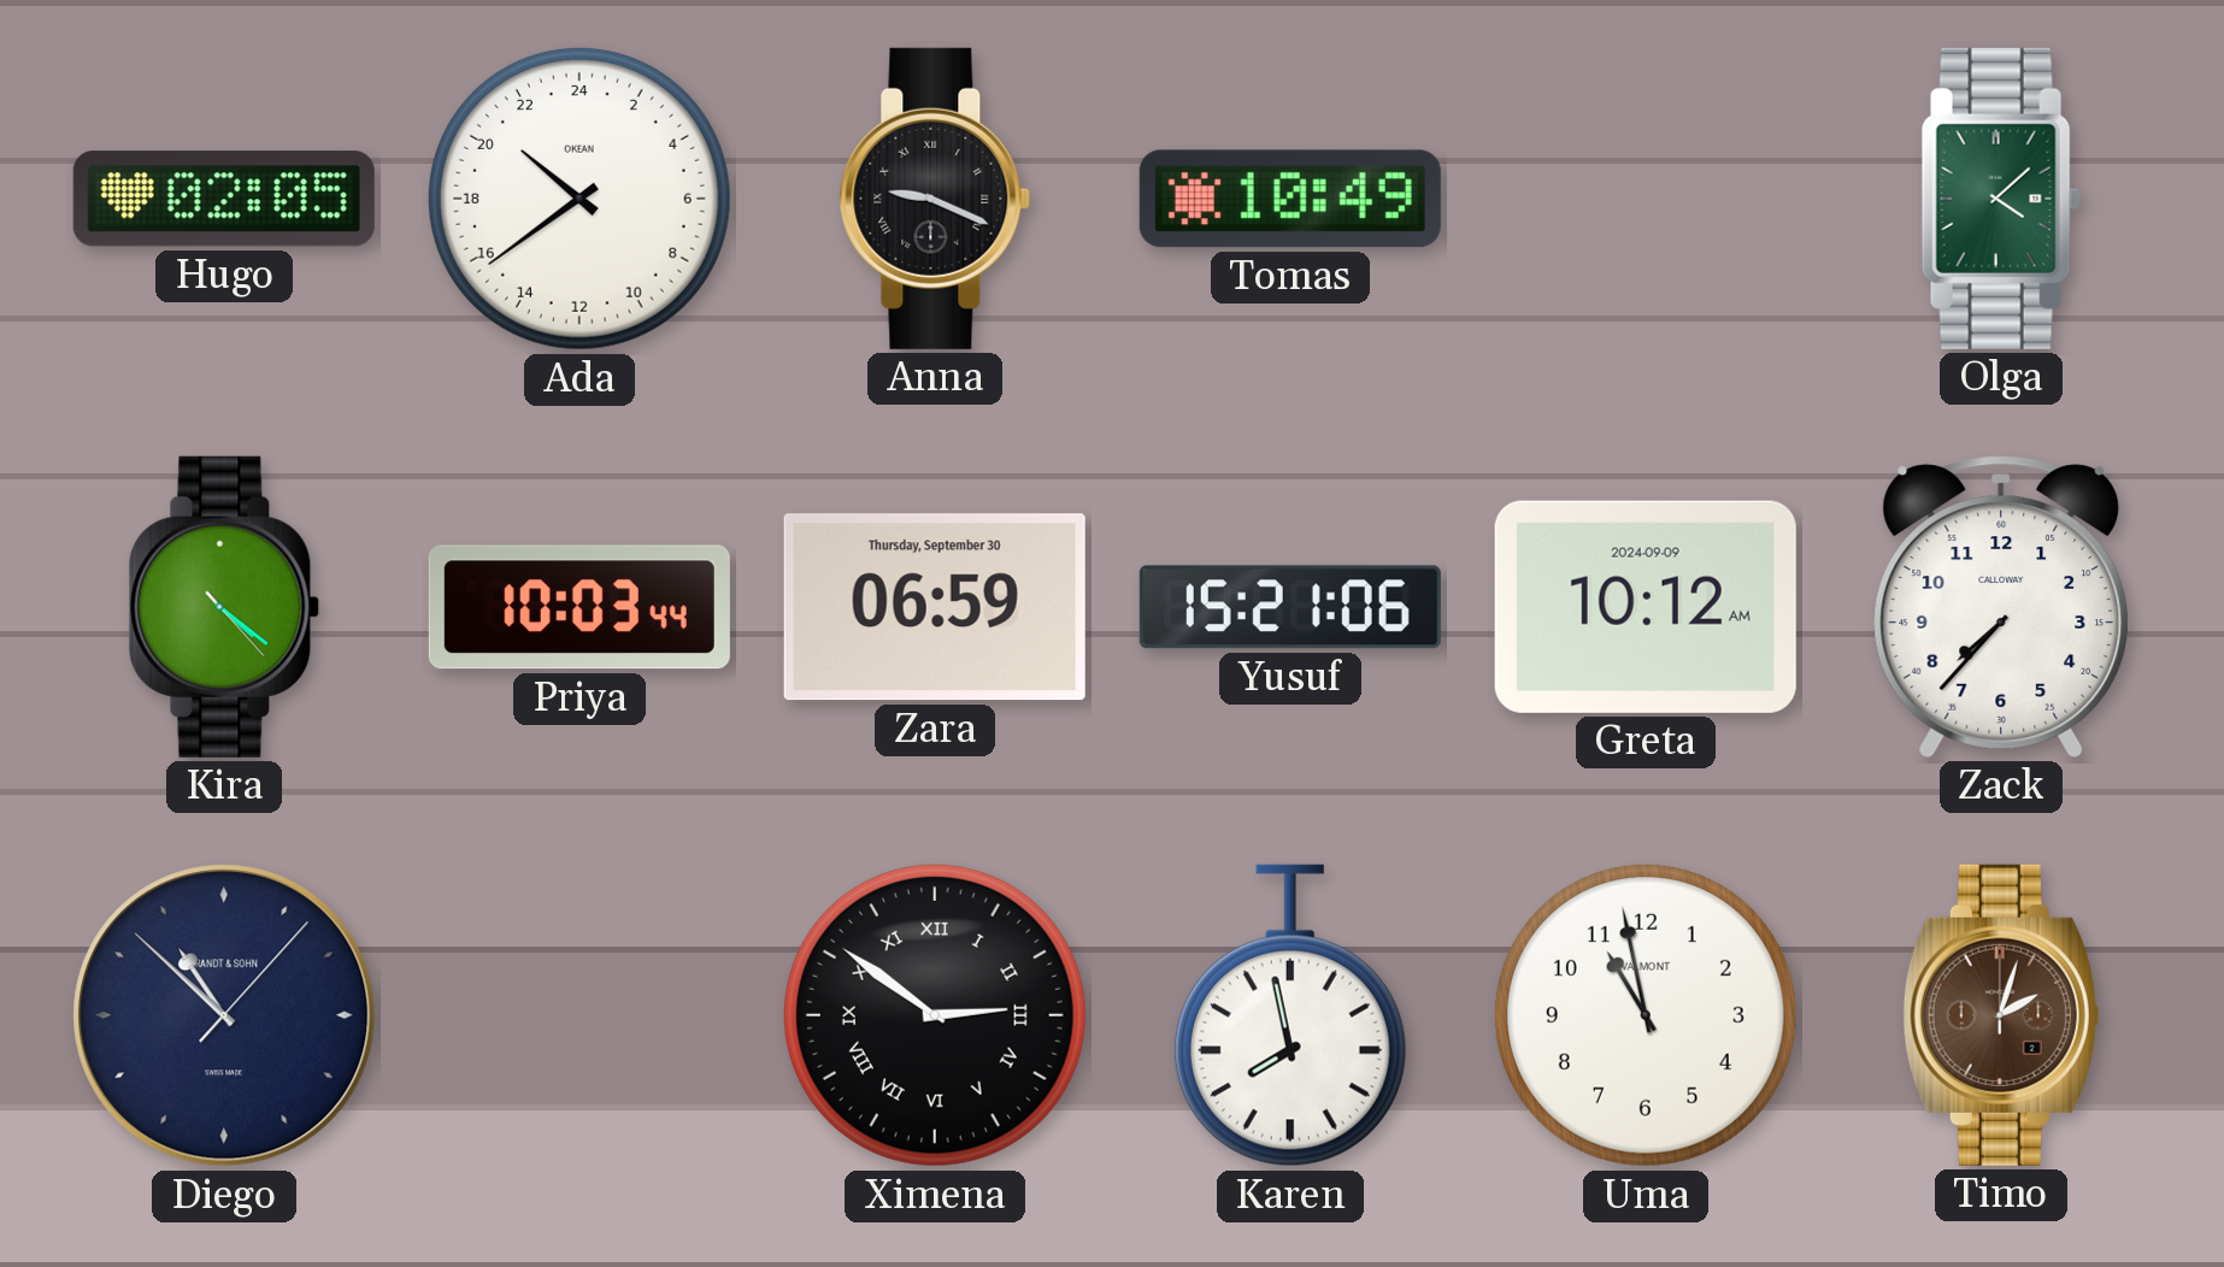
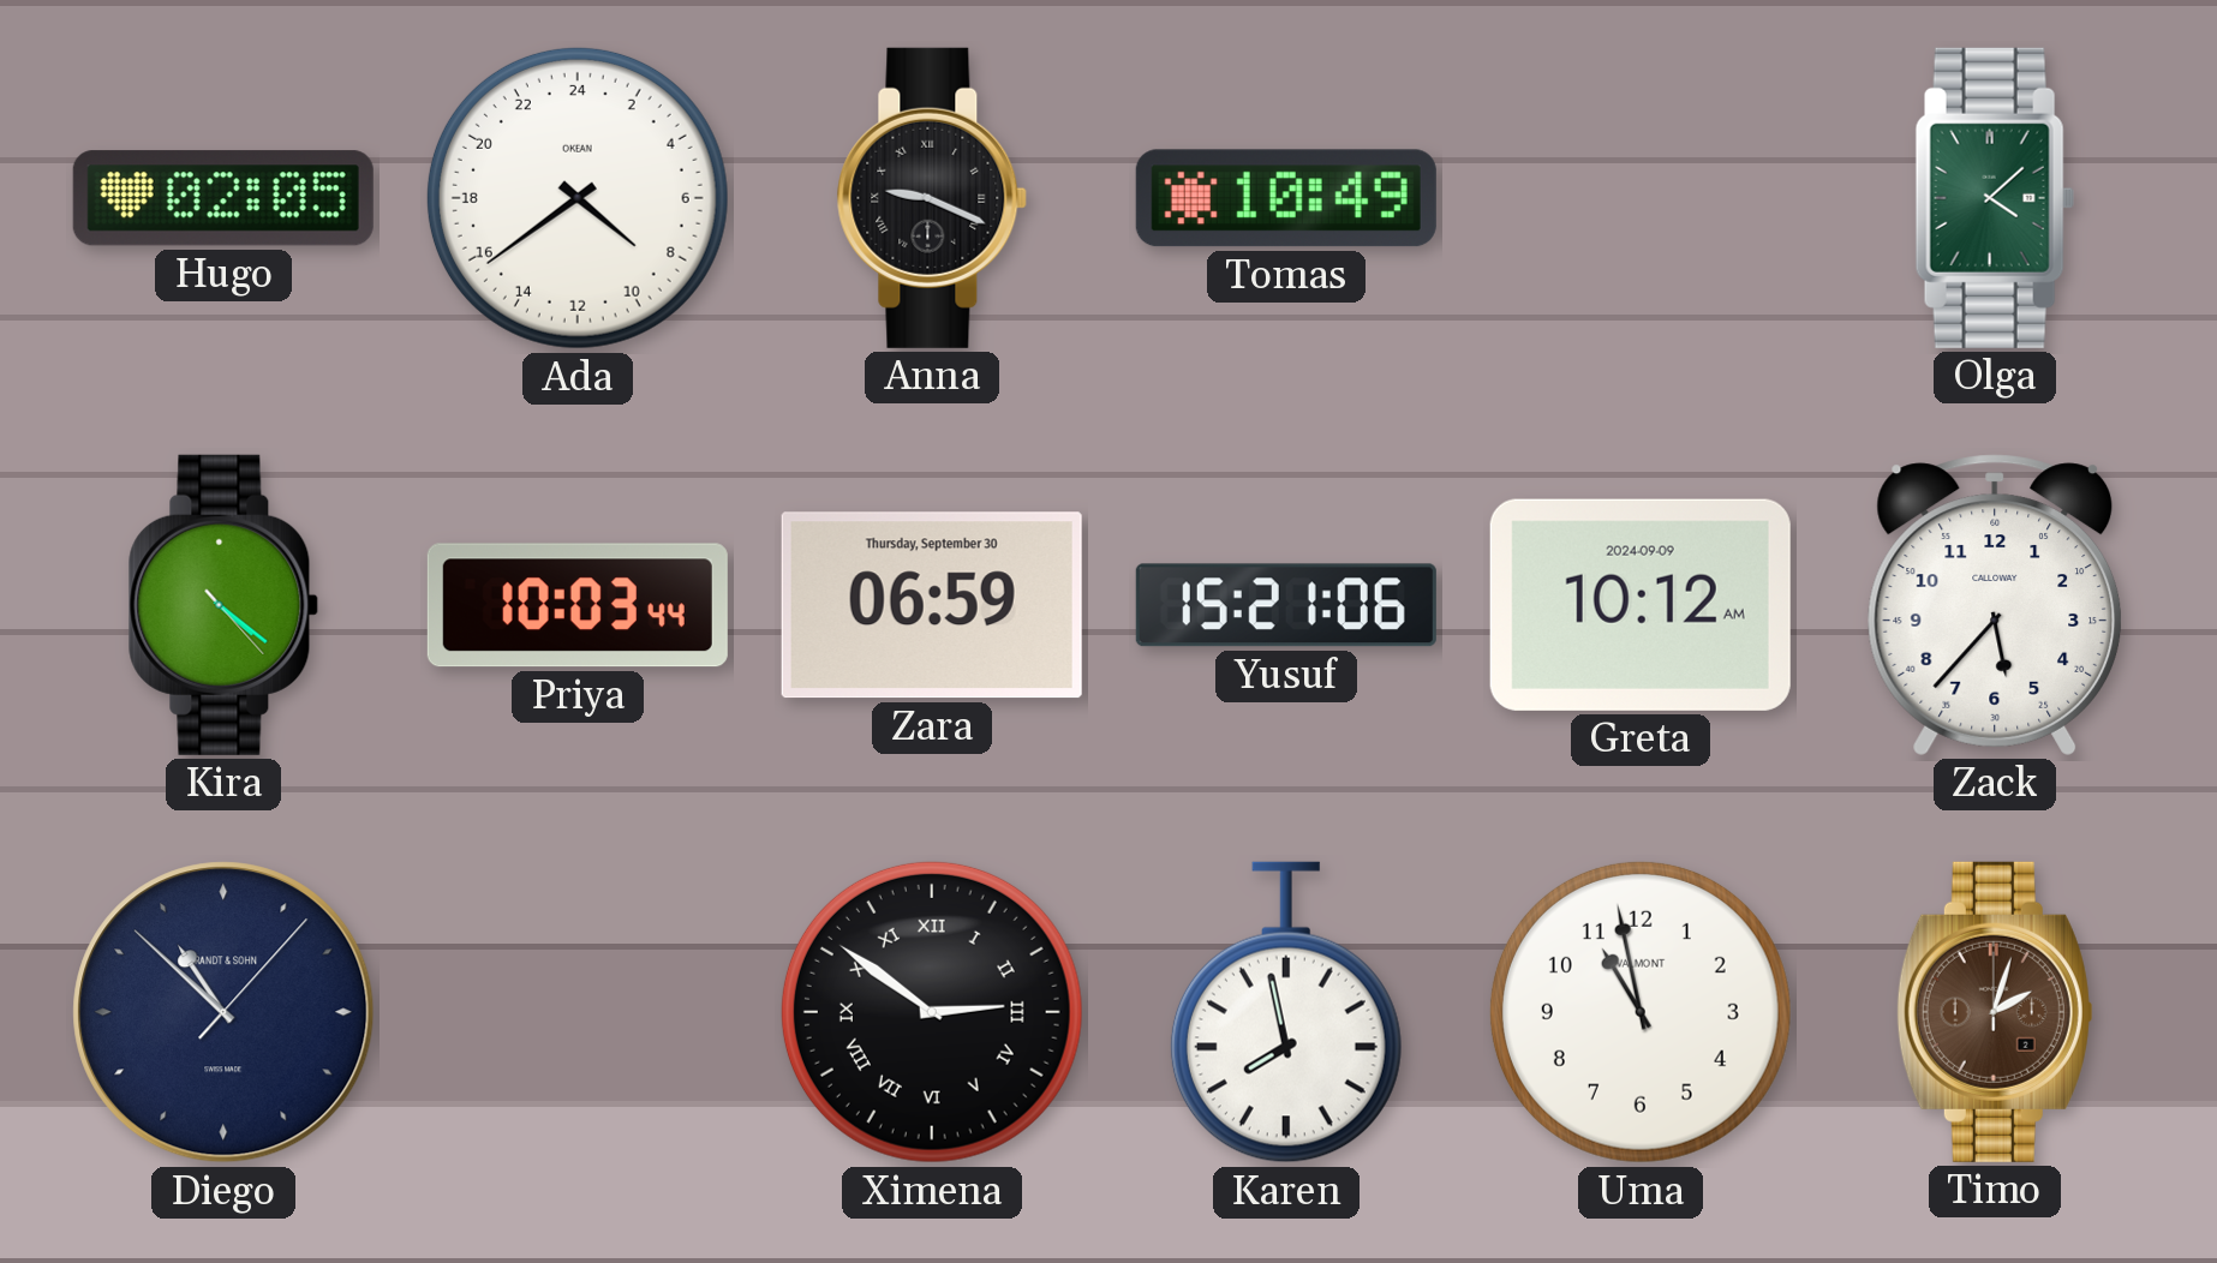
Ada: 20:39 -> 8:39
Zack: 7:37 -> 5:37
